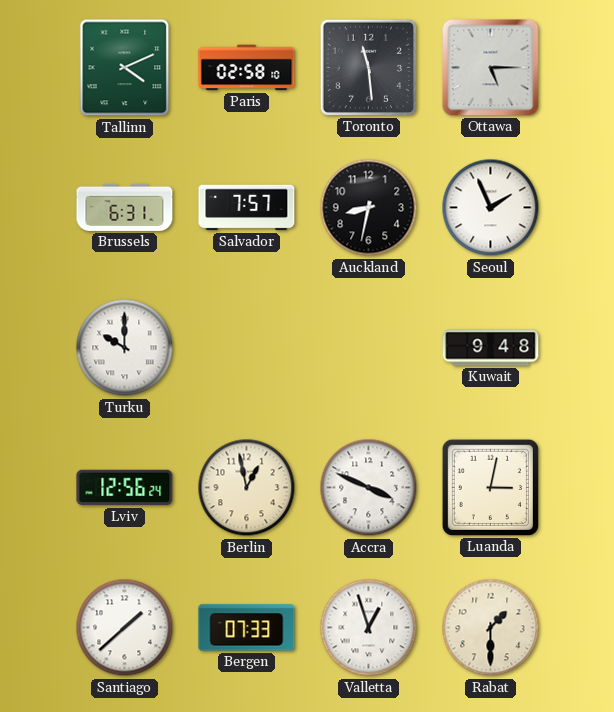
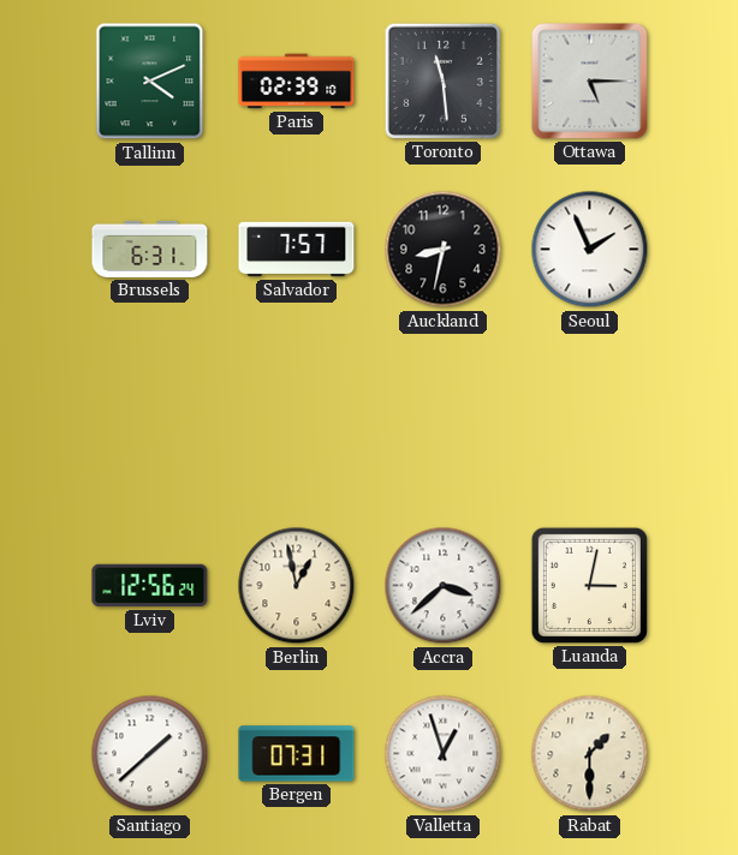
Paris: 02:58 -> 02:39
Turku: 10:00 -> none
Kuwait: 9:48 -> none
Accra: 3:49 -> 3:38
Bergen: 07:33 -> 07:31
